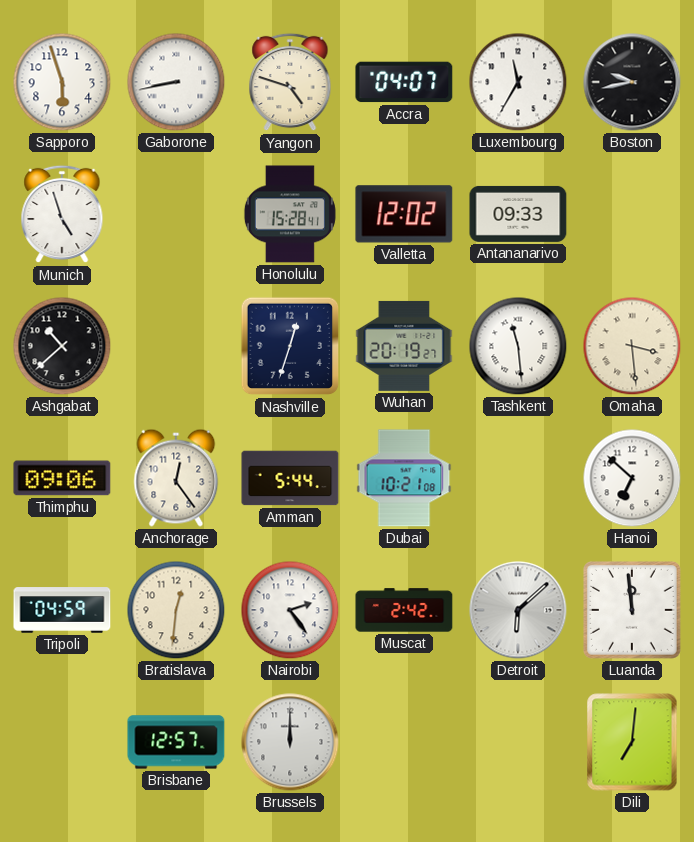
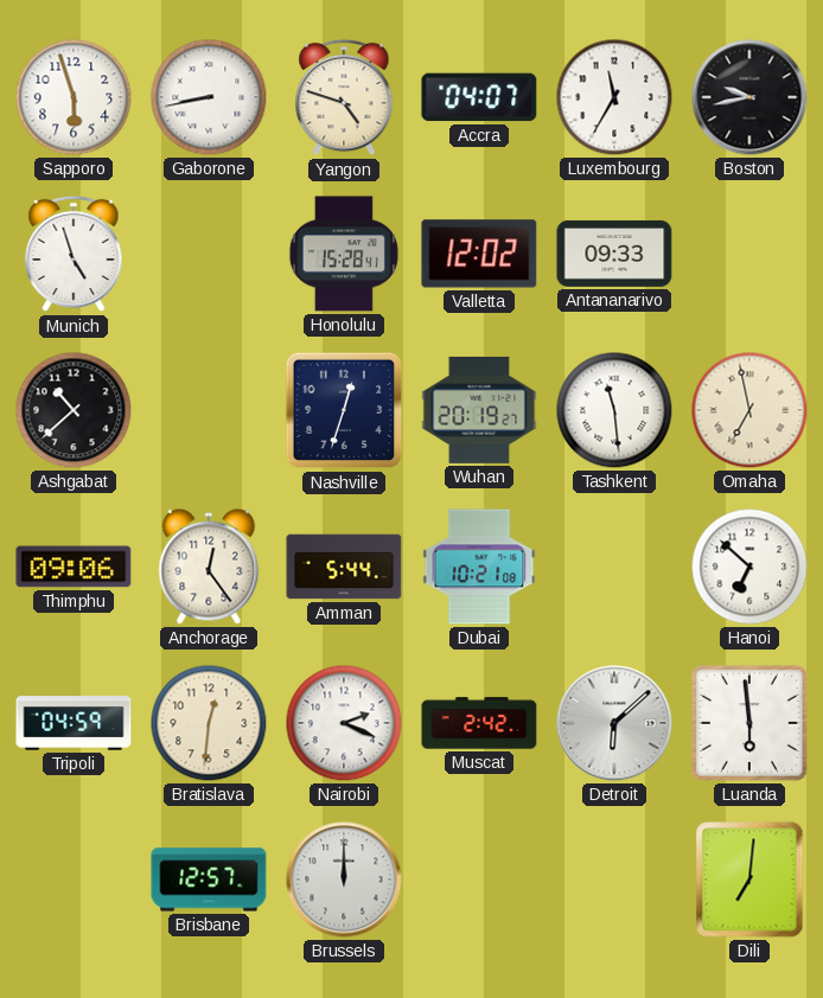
Omaha: 3:29 -> 6:58
Nairobi: 2:24 -> 2:19
Luanda: 11:59 -> 5:59
